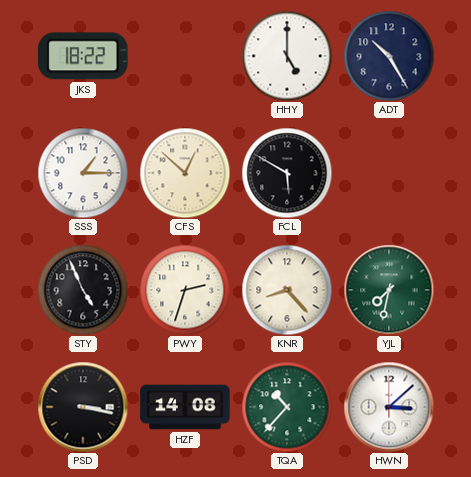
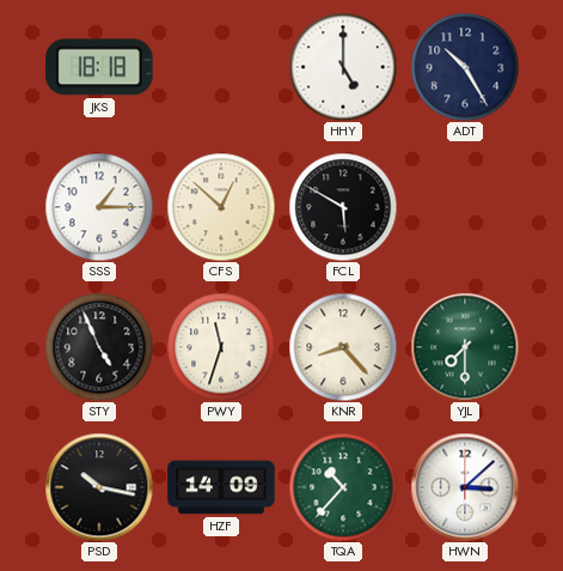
JKS: 18:22 -> 18:18
PWY: 2:33 -> 11:33
YJL: 7:32 -> 7:30
PSD: 3:17 -> 10:17
HZF: 14:08 -> 14:09
